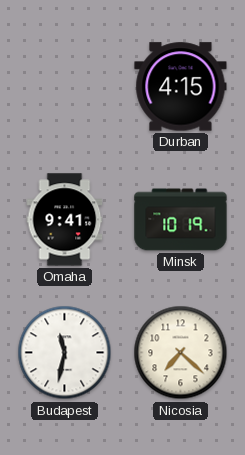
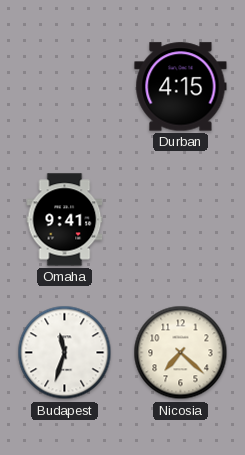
Minsk: 10:19 -> none
Budapest: 11:32 -> 11:33
